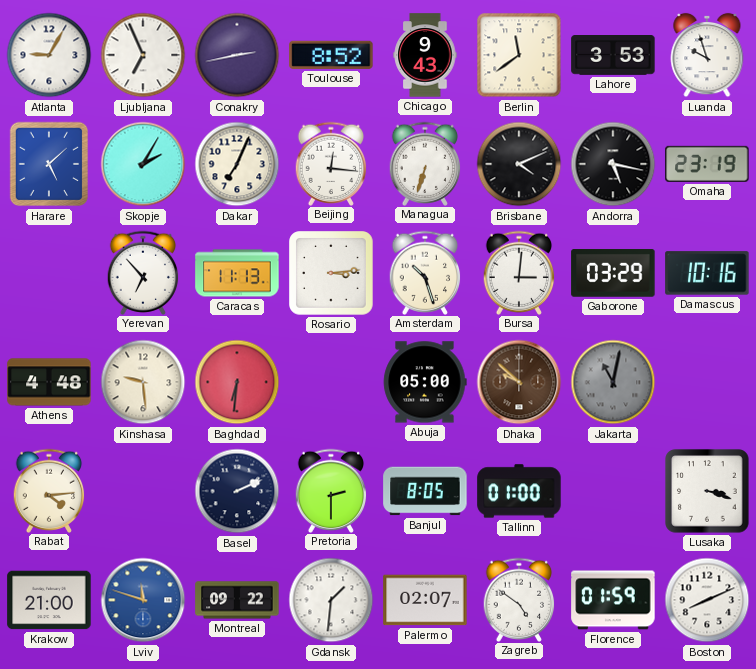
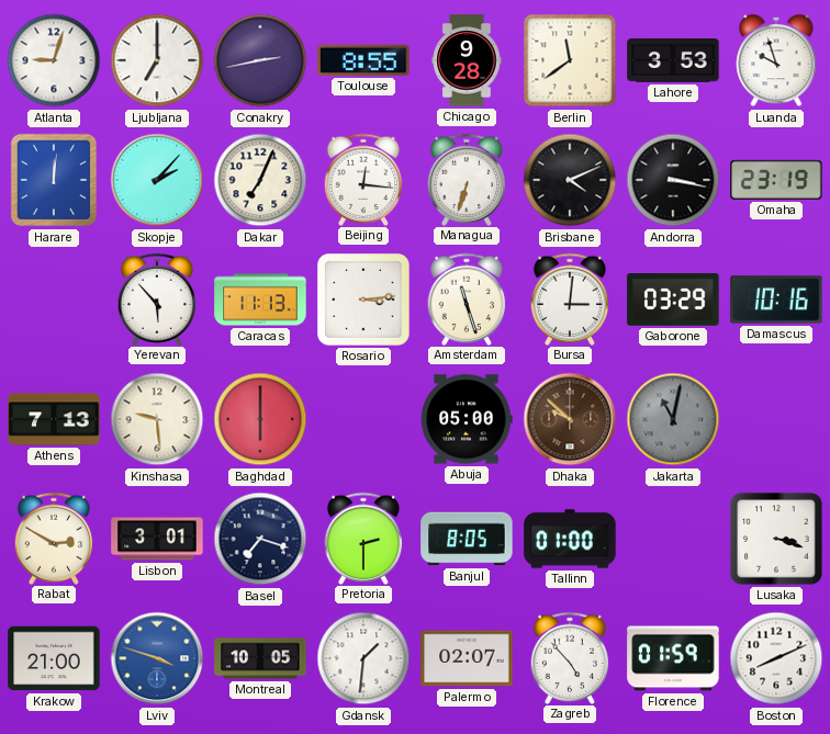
Atlanta: 9:05 -> 9:03
Ljubljana: 6:56 -> 7:00
Toulouse: 8:52 -> 8:55
Chicago: 9:43 -> 9:28
Harare: 5:08 -> 12:01
Skopje: 2:05 -> 2:07
Andorra: 5:17 -> 3:17
Yerevan: 6:53 -> 5:53
Amsterdam: 10:27 -> 11:27
Athens: 4:48 -> 7:13
Baghdad: 6:31 -> 6:00
Rabat: 4:14 -> 2:50
Lisbon: none -> 3:01
Basel: 2:11 -> 7:18
Lviv: 11:48 -> 3:48
Montreal: 09:22 -> 10:05
Zagreb: 4:51 -> 4:53
